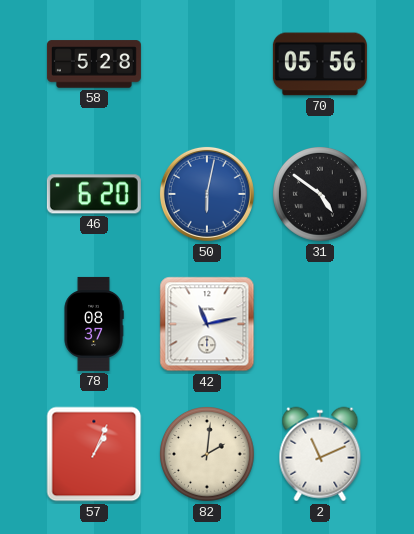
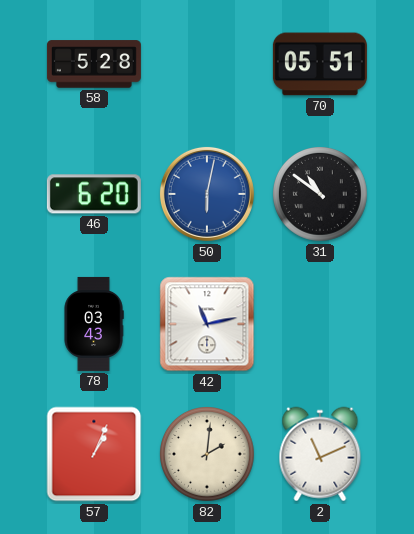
70: 05:56 -> 05:51
31: 4:51 -> 10:51
78: 08:37 -> 03:43
